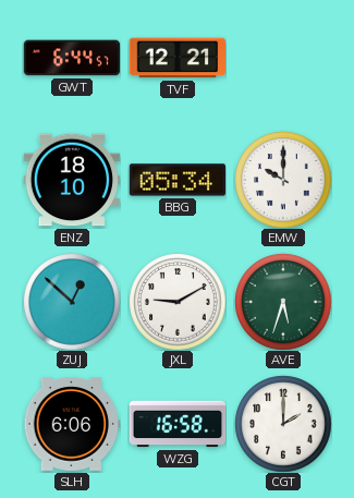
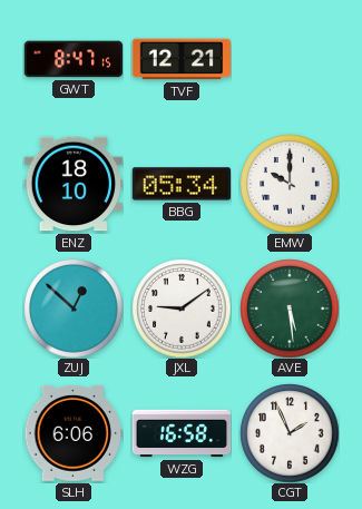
GWT: 6:44 -> 8:47
JXL: 9:10 -> 9:09
AVE: 5:33 -> 5:29
CGT: 2:00 -> 1:56
